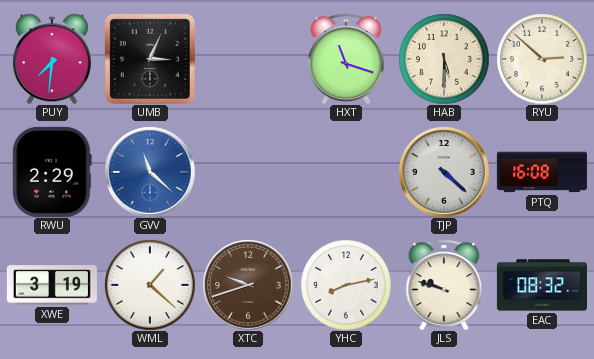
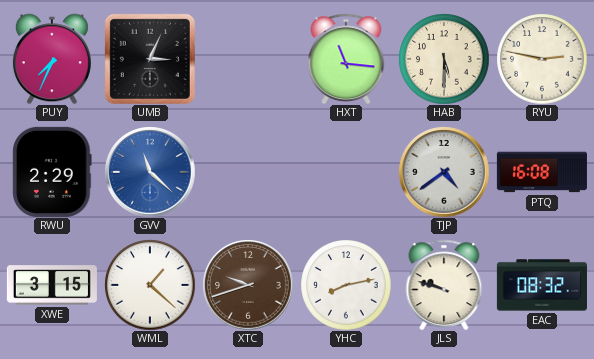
PUY: 7:31 -> 7:34
HXT: 11:18 -> 11:16
RYU: 2:52 -> 2:47
TJP: 4:22 -> 4:39
XWE: 3:19 -> 3:15
